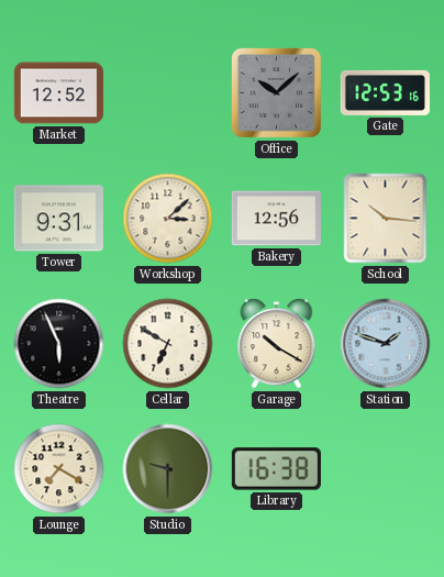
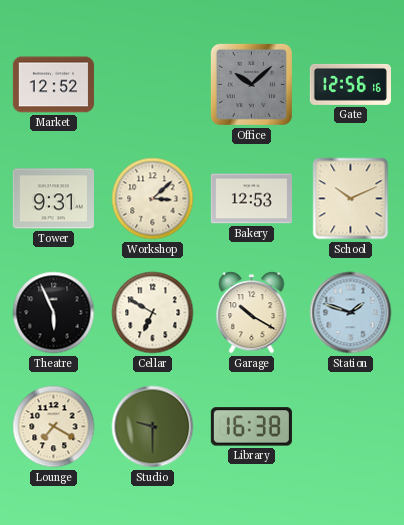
Gate: 12:53 -> 12:56
Bakery: 12:56 -> 12:53
School: 10:16 -> 10:11
